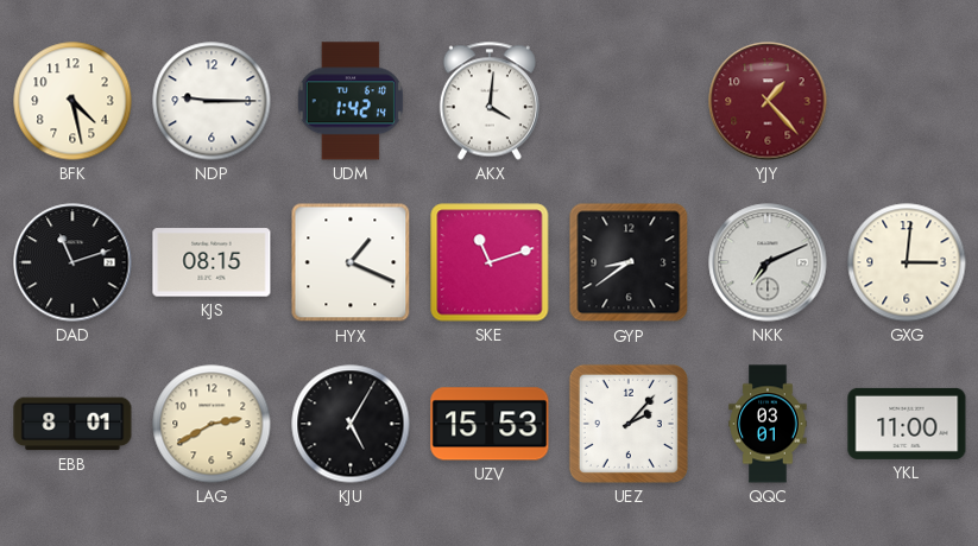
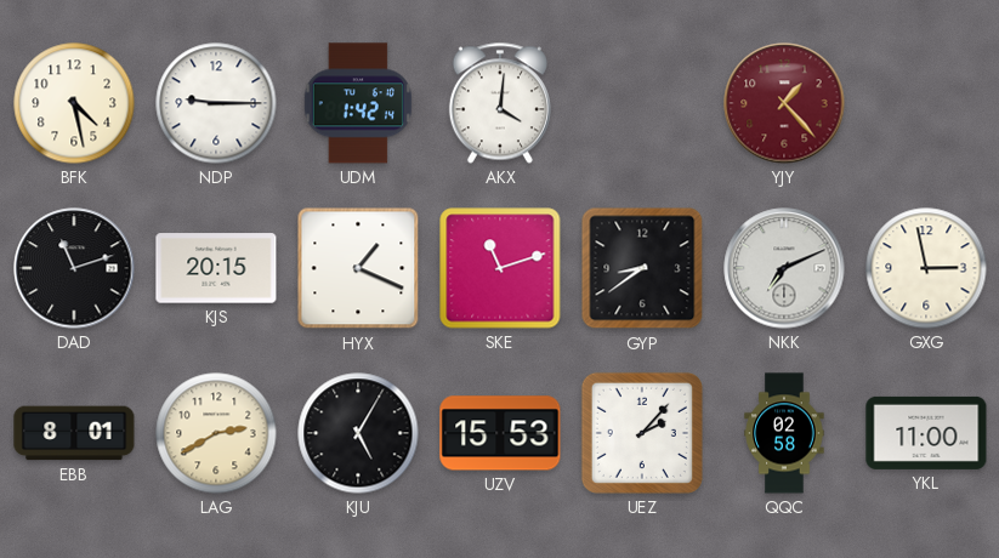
KJS: 08:15 -> 20:15
GXG: 3:01 -> 2:58
QQC: 03:01 -> 02:58
